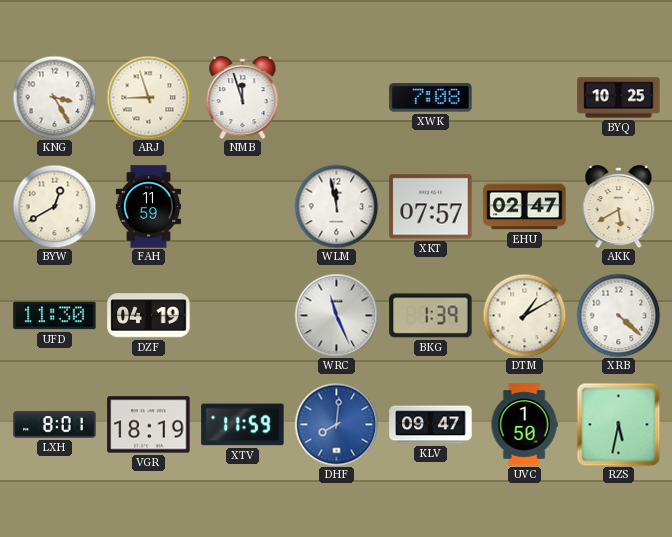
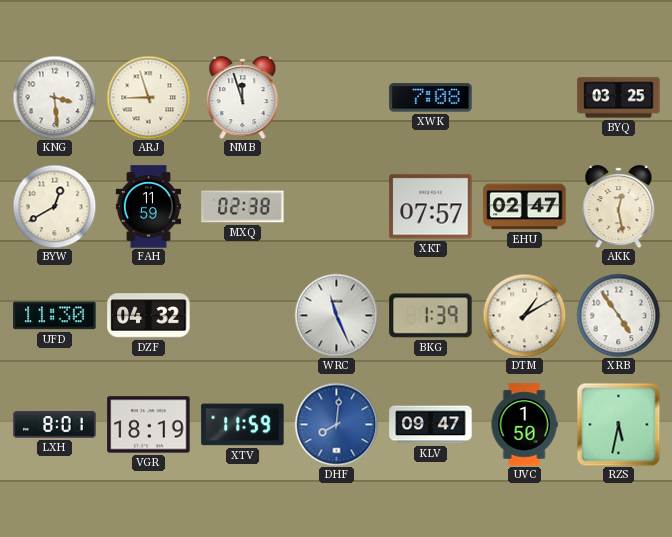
KNG: 3:25 -> 3:29
BYQ: 10:25 -> 03:25
MXQ: none -> 02:38
WLM: 11:58 -> none
AKK: 5:40 -> 12:28
DZF: 04:19 -> 04:32
XRB: 4:22 -> 4:54
